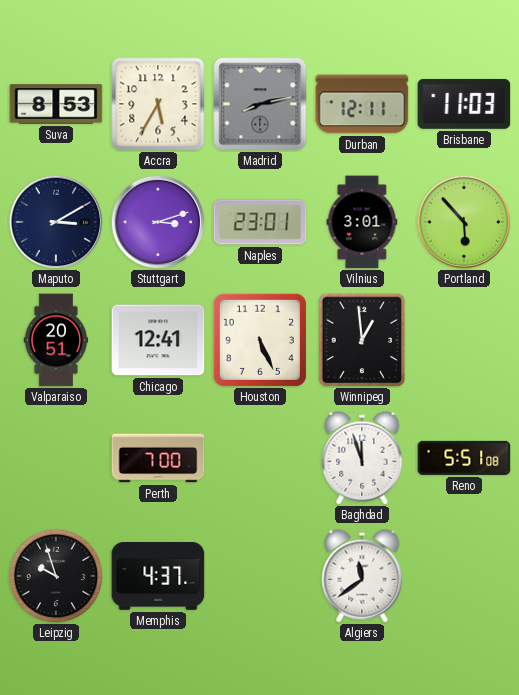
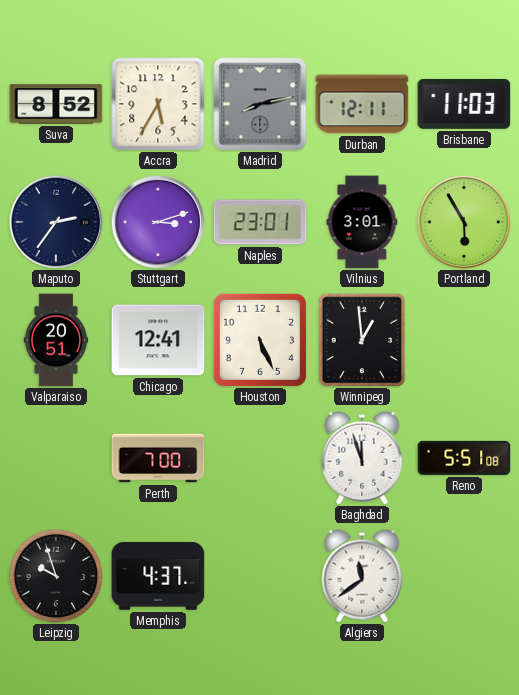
Suva: 8:53 -> 8:52
Maputo: 3:10 -> 2:36
Portland: 5:53 -> 5:55
